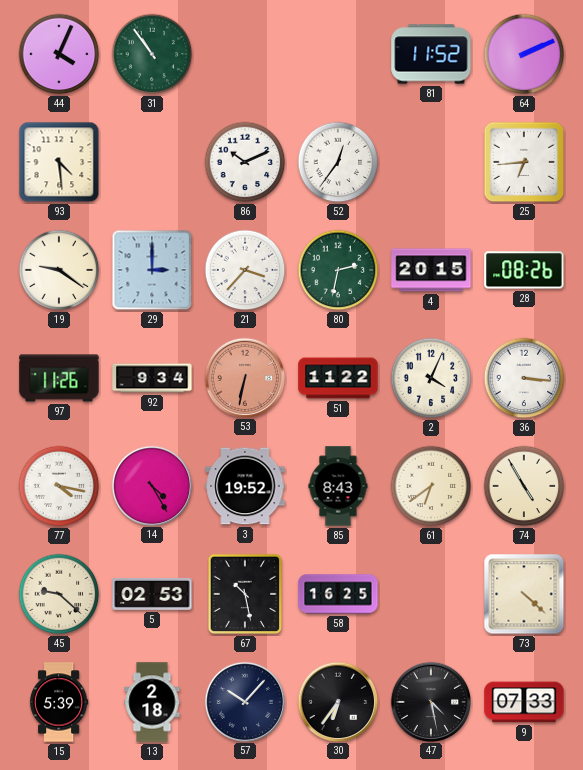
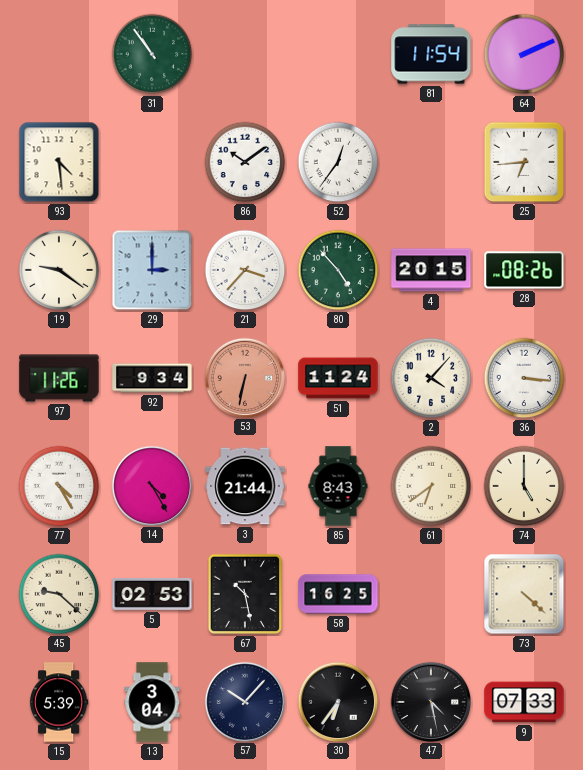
44: 4:04 -> none
81: 11:52 -> 11:54
86: 10:11 -> 10:09
80: 2:32 -> 4:53
51: 11:22 -> 11:24
2: 4:04 -> 4:07
77: 4:17 -> 4:25
3: 19:52 -> 21:44
74: 4:55 -> 5:00
13: 2:18 -> 3:04
